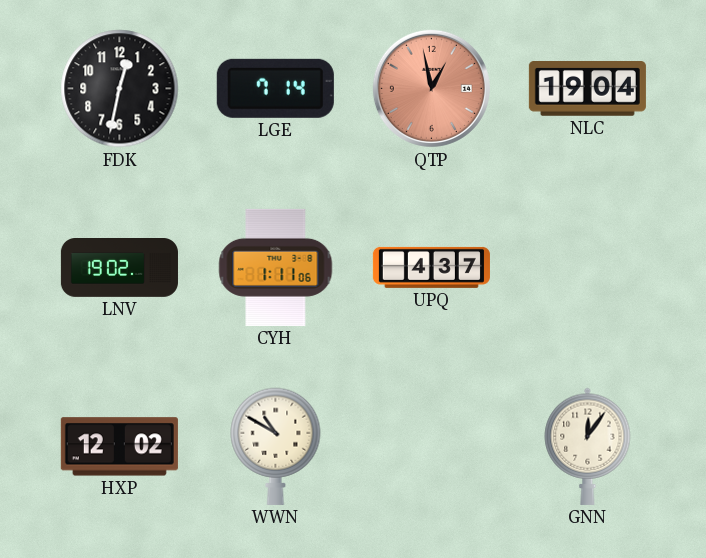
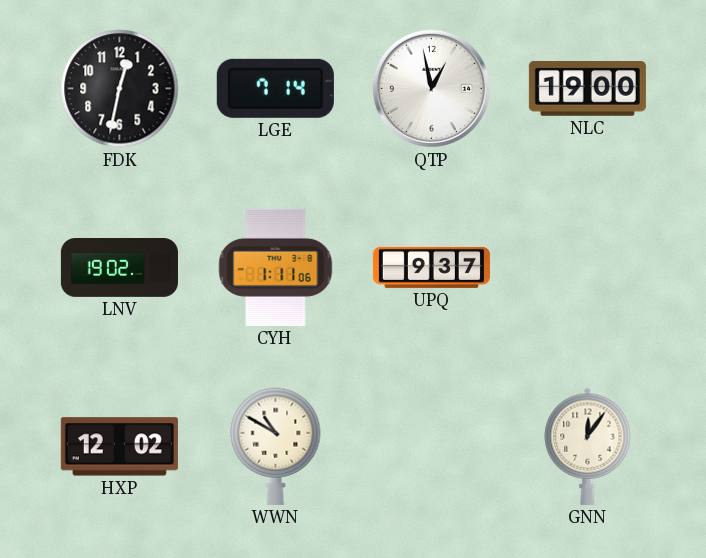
QTP dial: salmon -> white
NLC: 19:04 -> 19:00
UPQ: 4:37 -> 9:37
